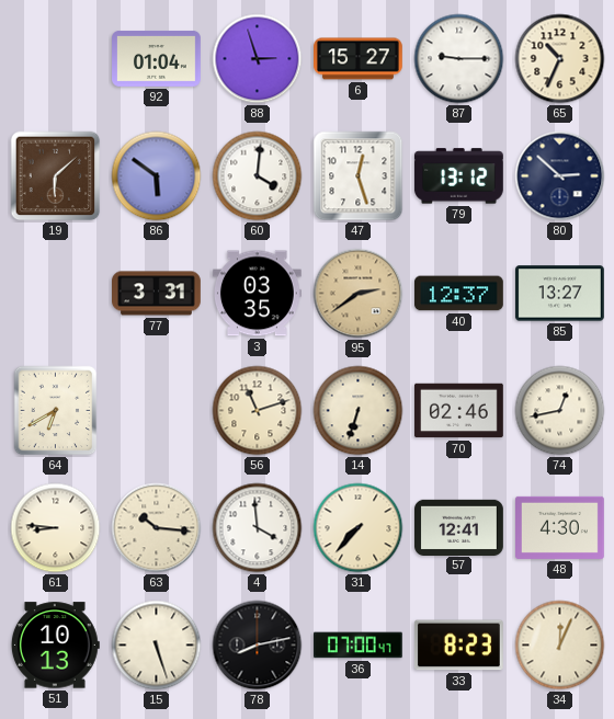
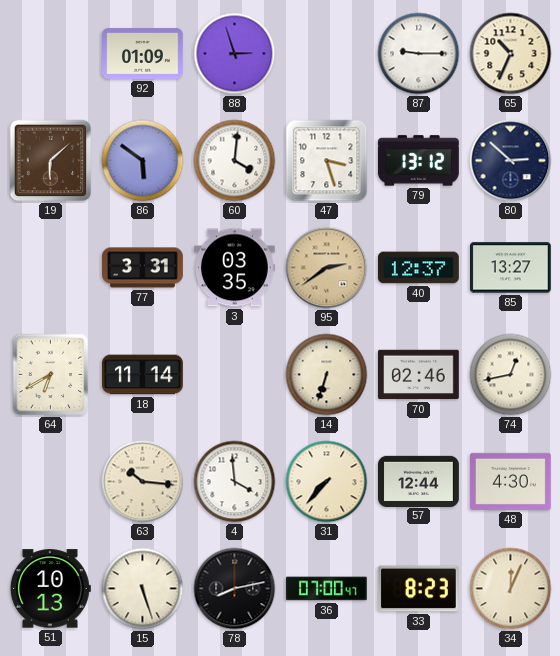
92: 01:04 -> 01:09
6: 15:27 -> none
47: 12:27 -> 3:27
18: none -> 11:14
56: 11:12 -> none
61: 8:46 -> none
57: 12:41 -> 12:44
